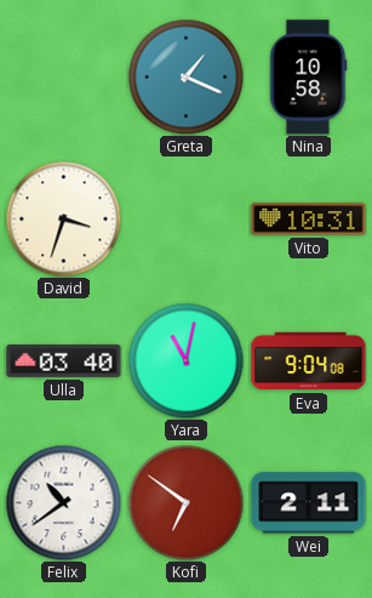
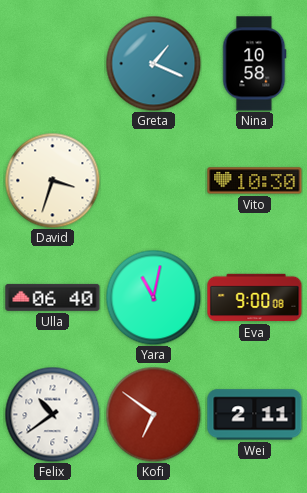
Vito: 10:31 -> 10:30
Ulla: 03:40 -> 06:40
Eva: 9:04 -> 9:00
